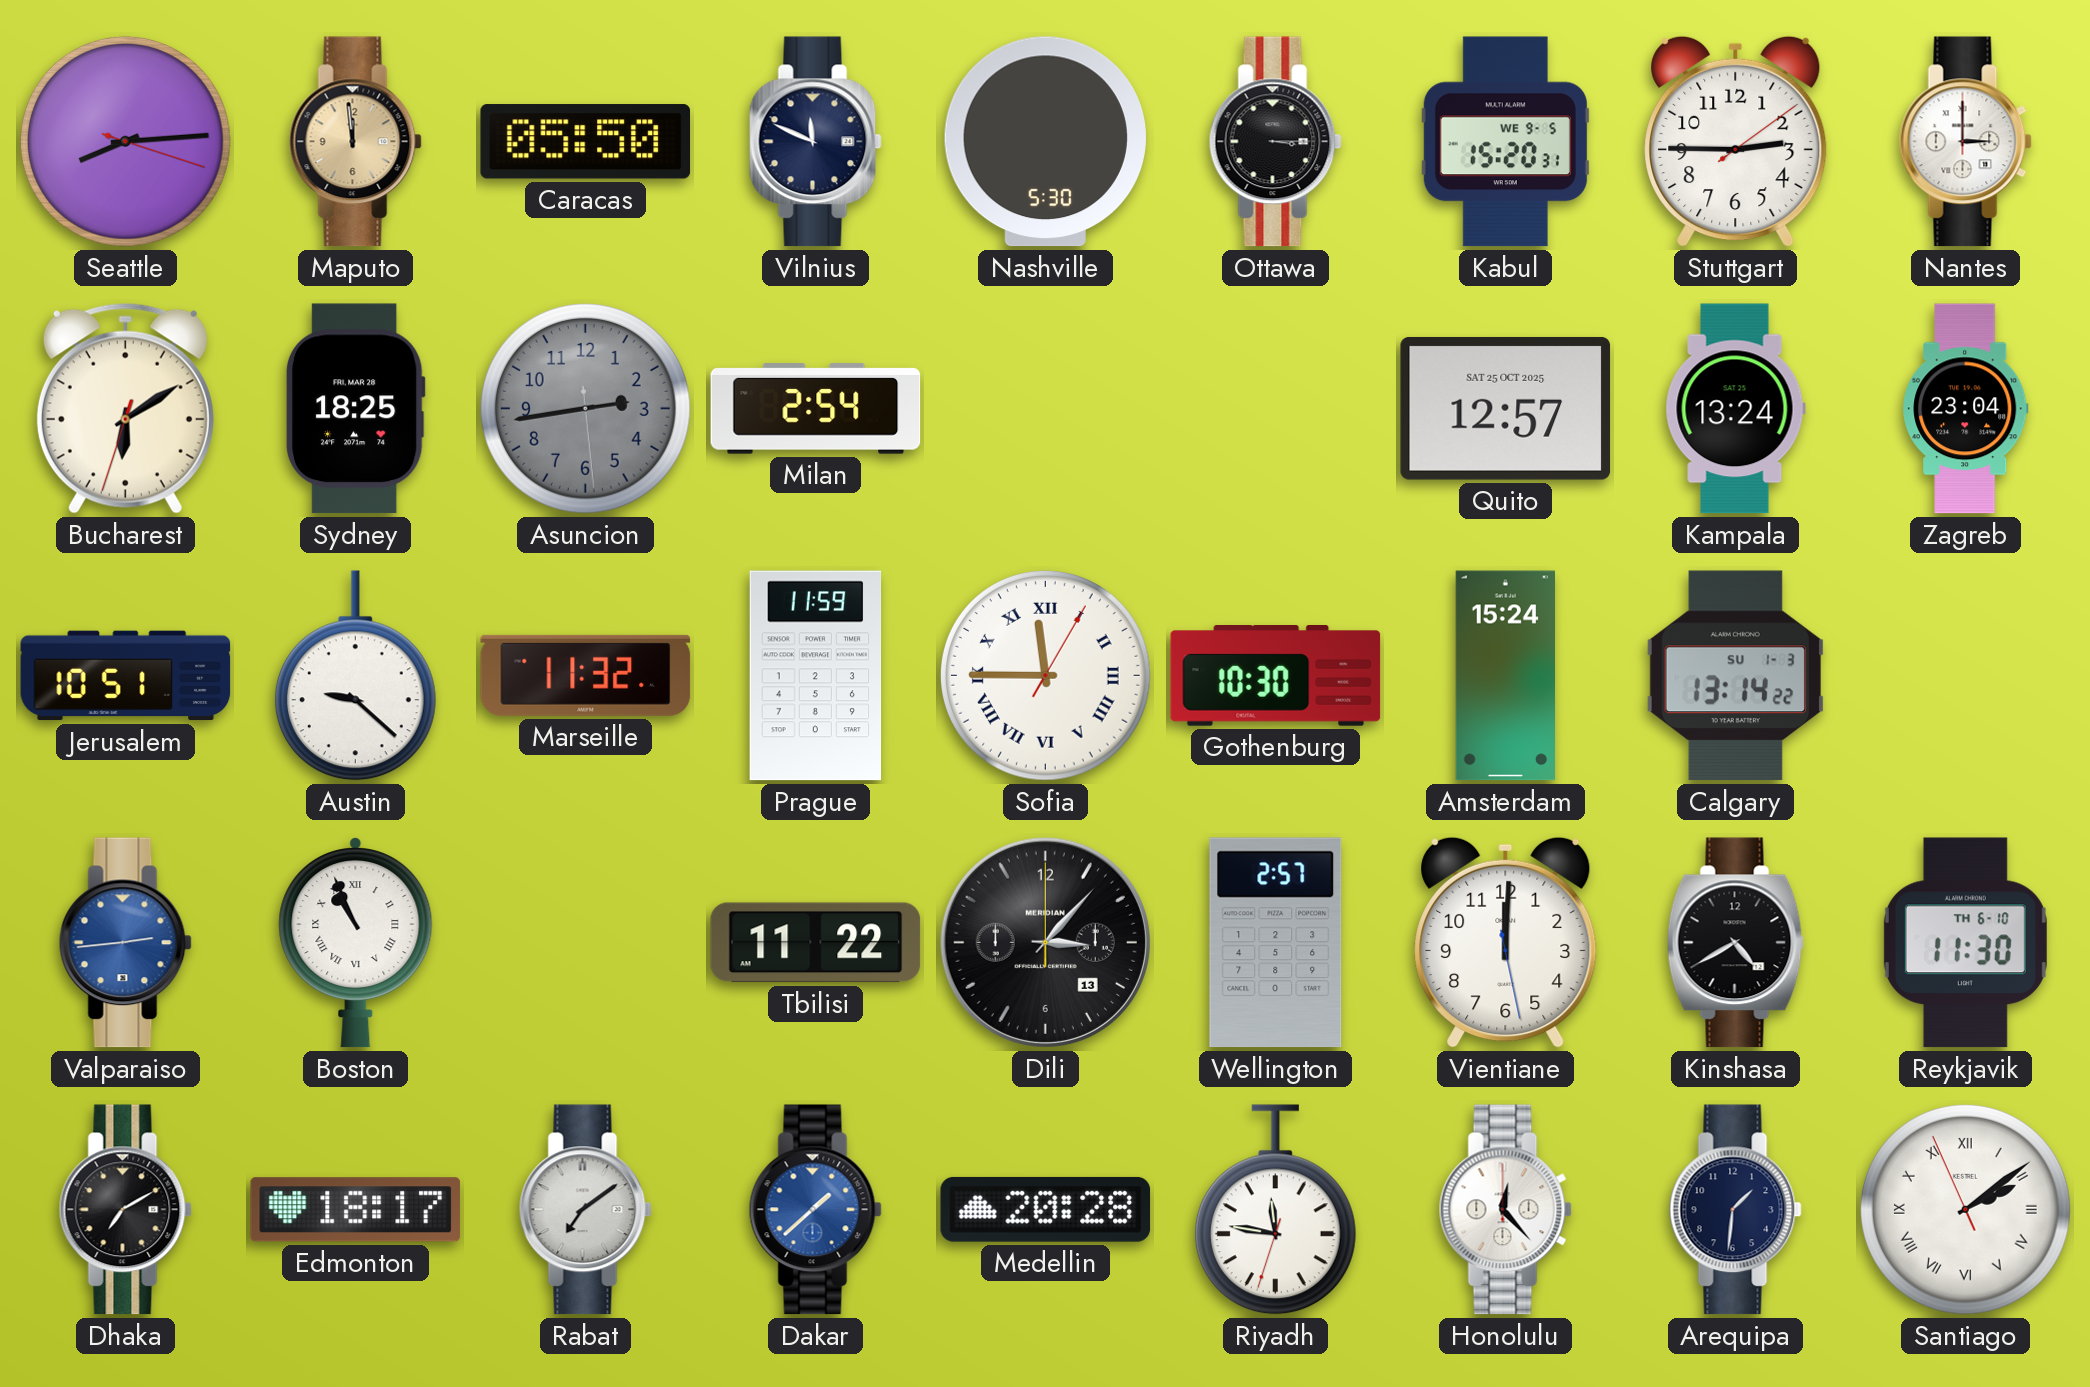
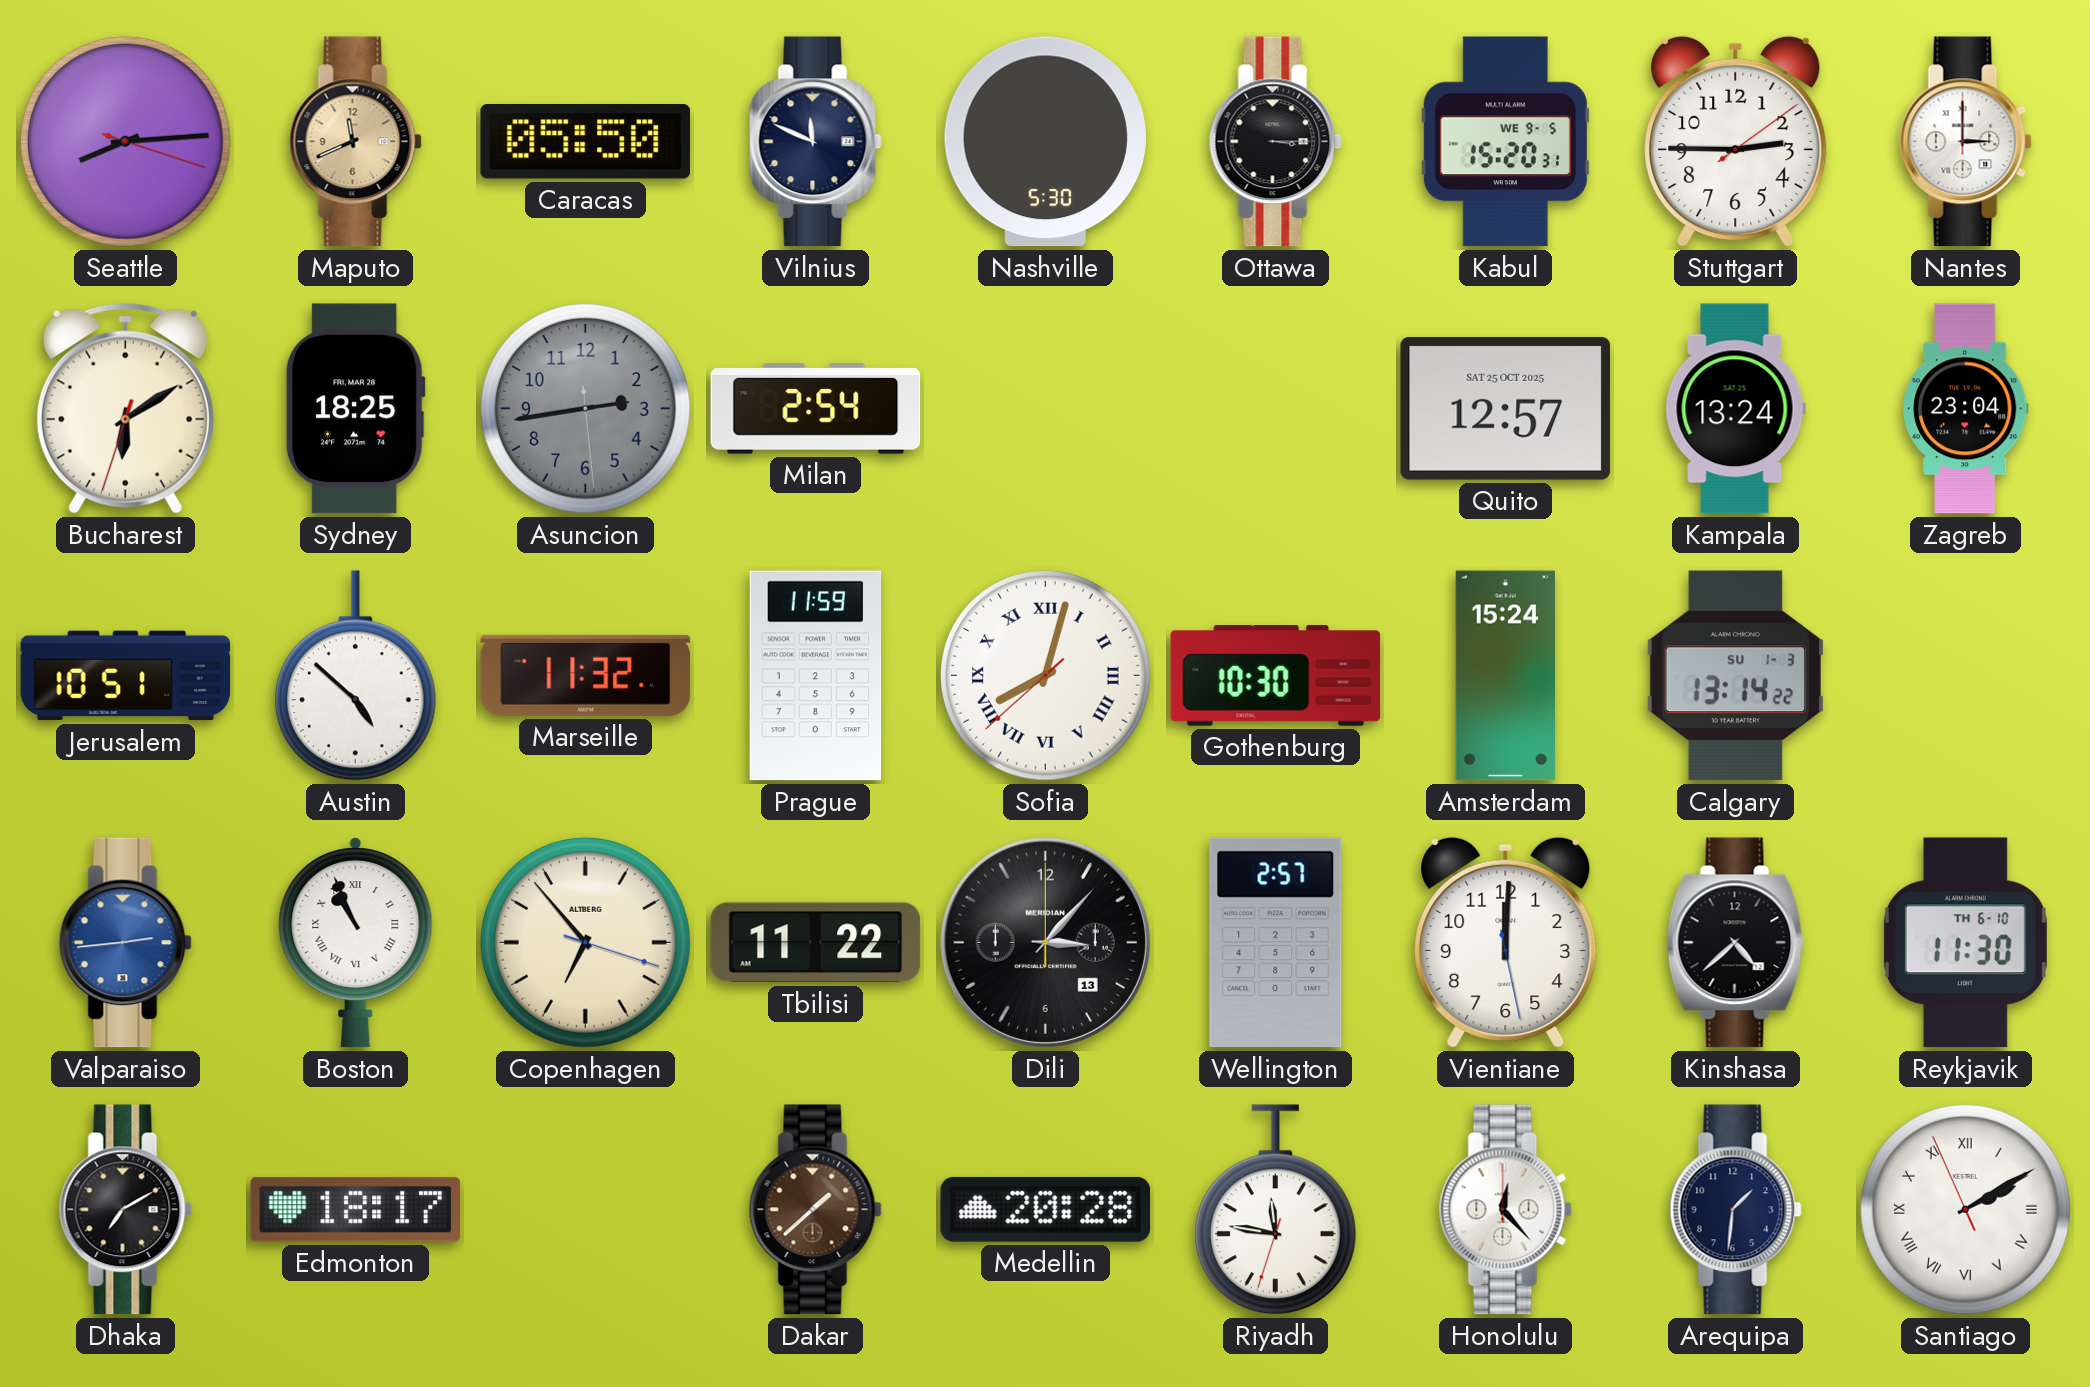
Maputo: 11:59 -> 11:41
Austin: 9:22 -> 4:52
Sofia: 11:45 -> 8:02
Copenhagen: none -> 6:53
Kinshasa: 4:40 -> 4:38
Rabat: 7:09 -> none
Dakar dial: blue -> brown
Santiago: 2:08 -> 2:09
